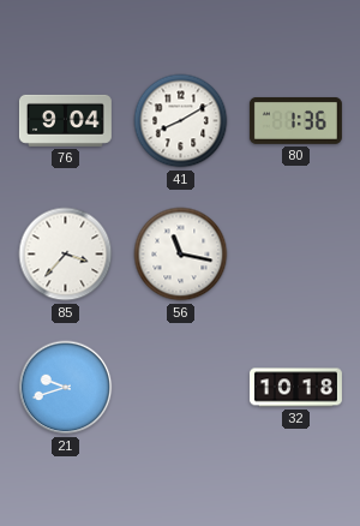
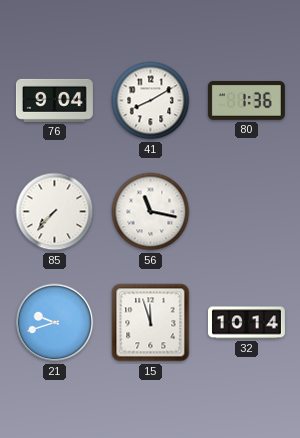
85: 3:37 -> 7:37
15: none -> 11:57
32: 10:18 -> 10:14
